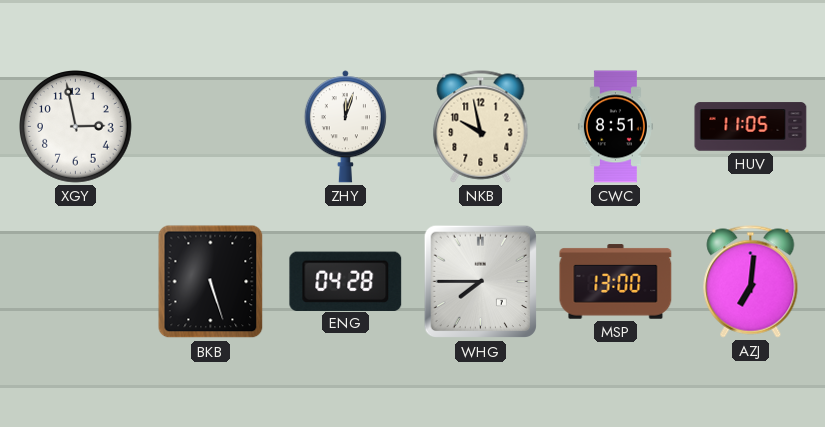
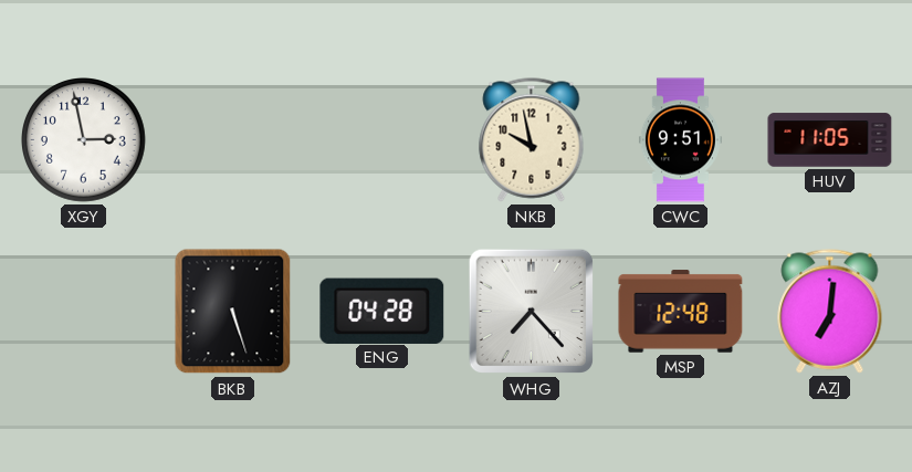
ZHY: 12:03 -> none
CWC: 8:51 -> 9:51
WHG: 7:45 -> 7:23
MSP: 13:00 -> 12:48
